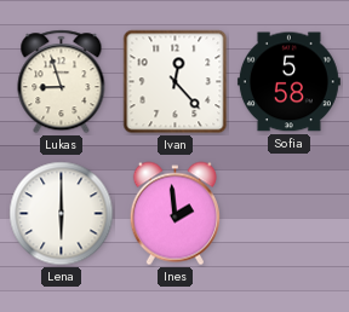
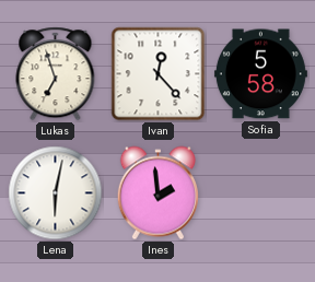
Lukas: 8:57 -> 6:57
Lena: 6:00 -> 6:02
